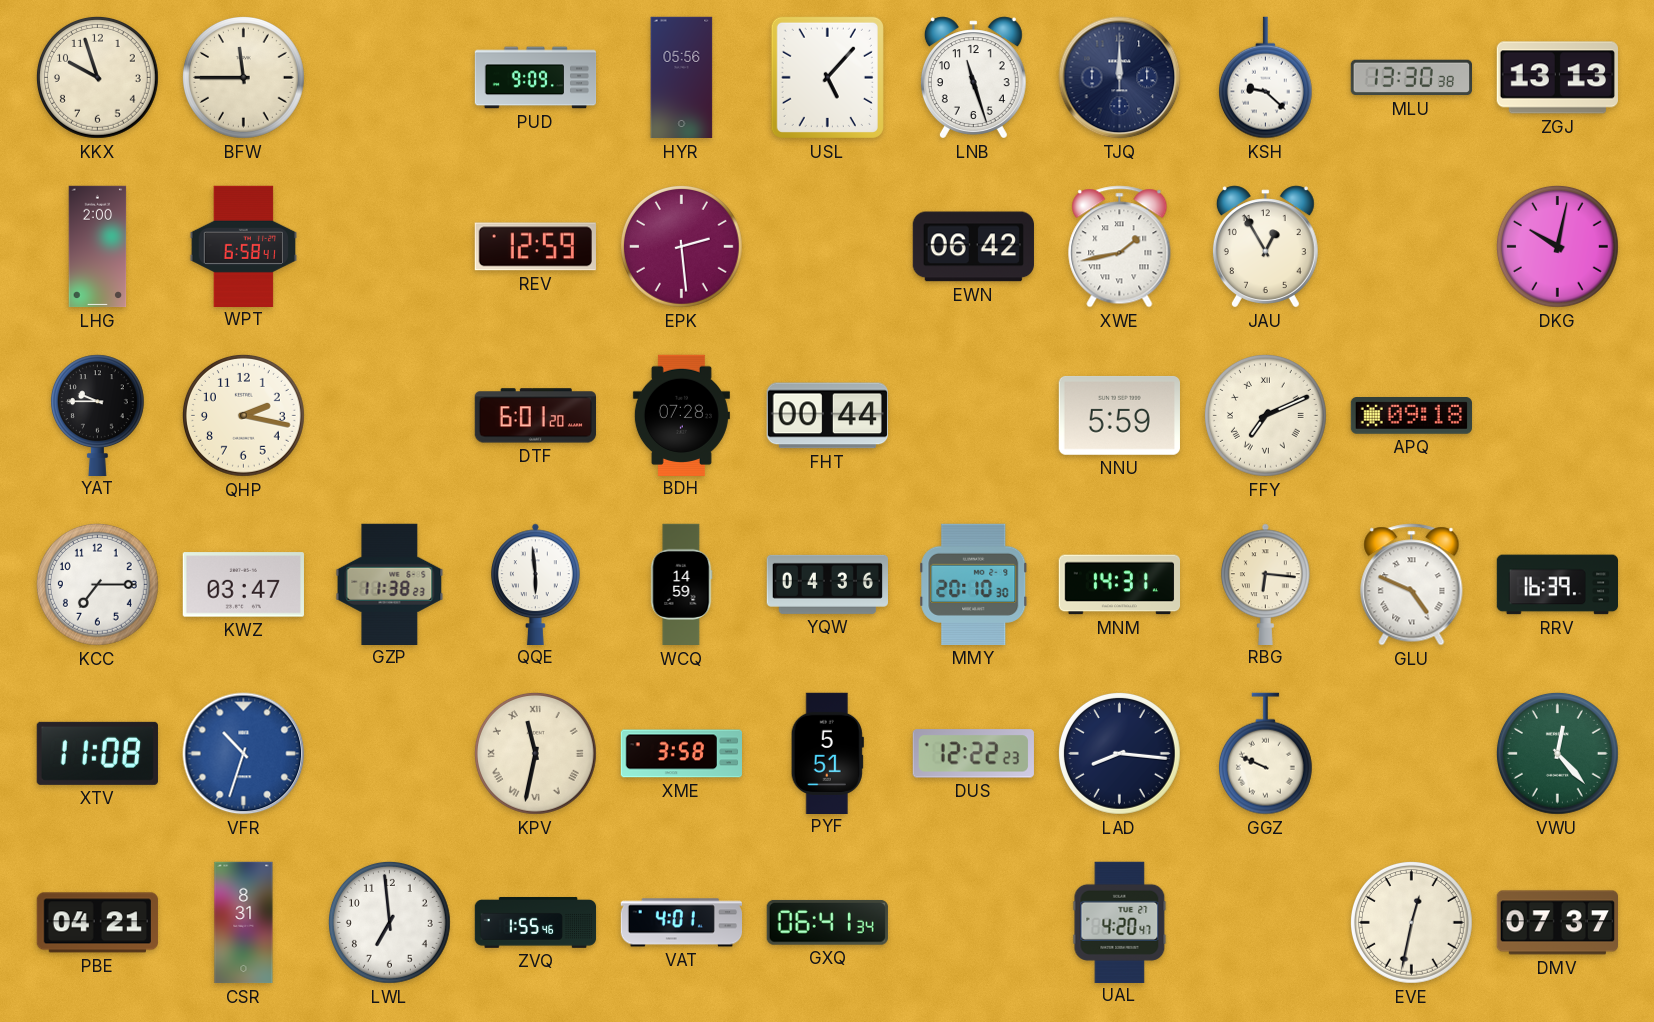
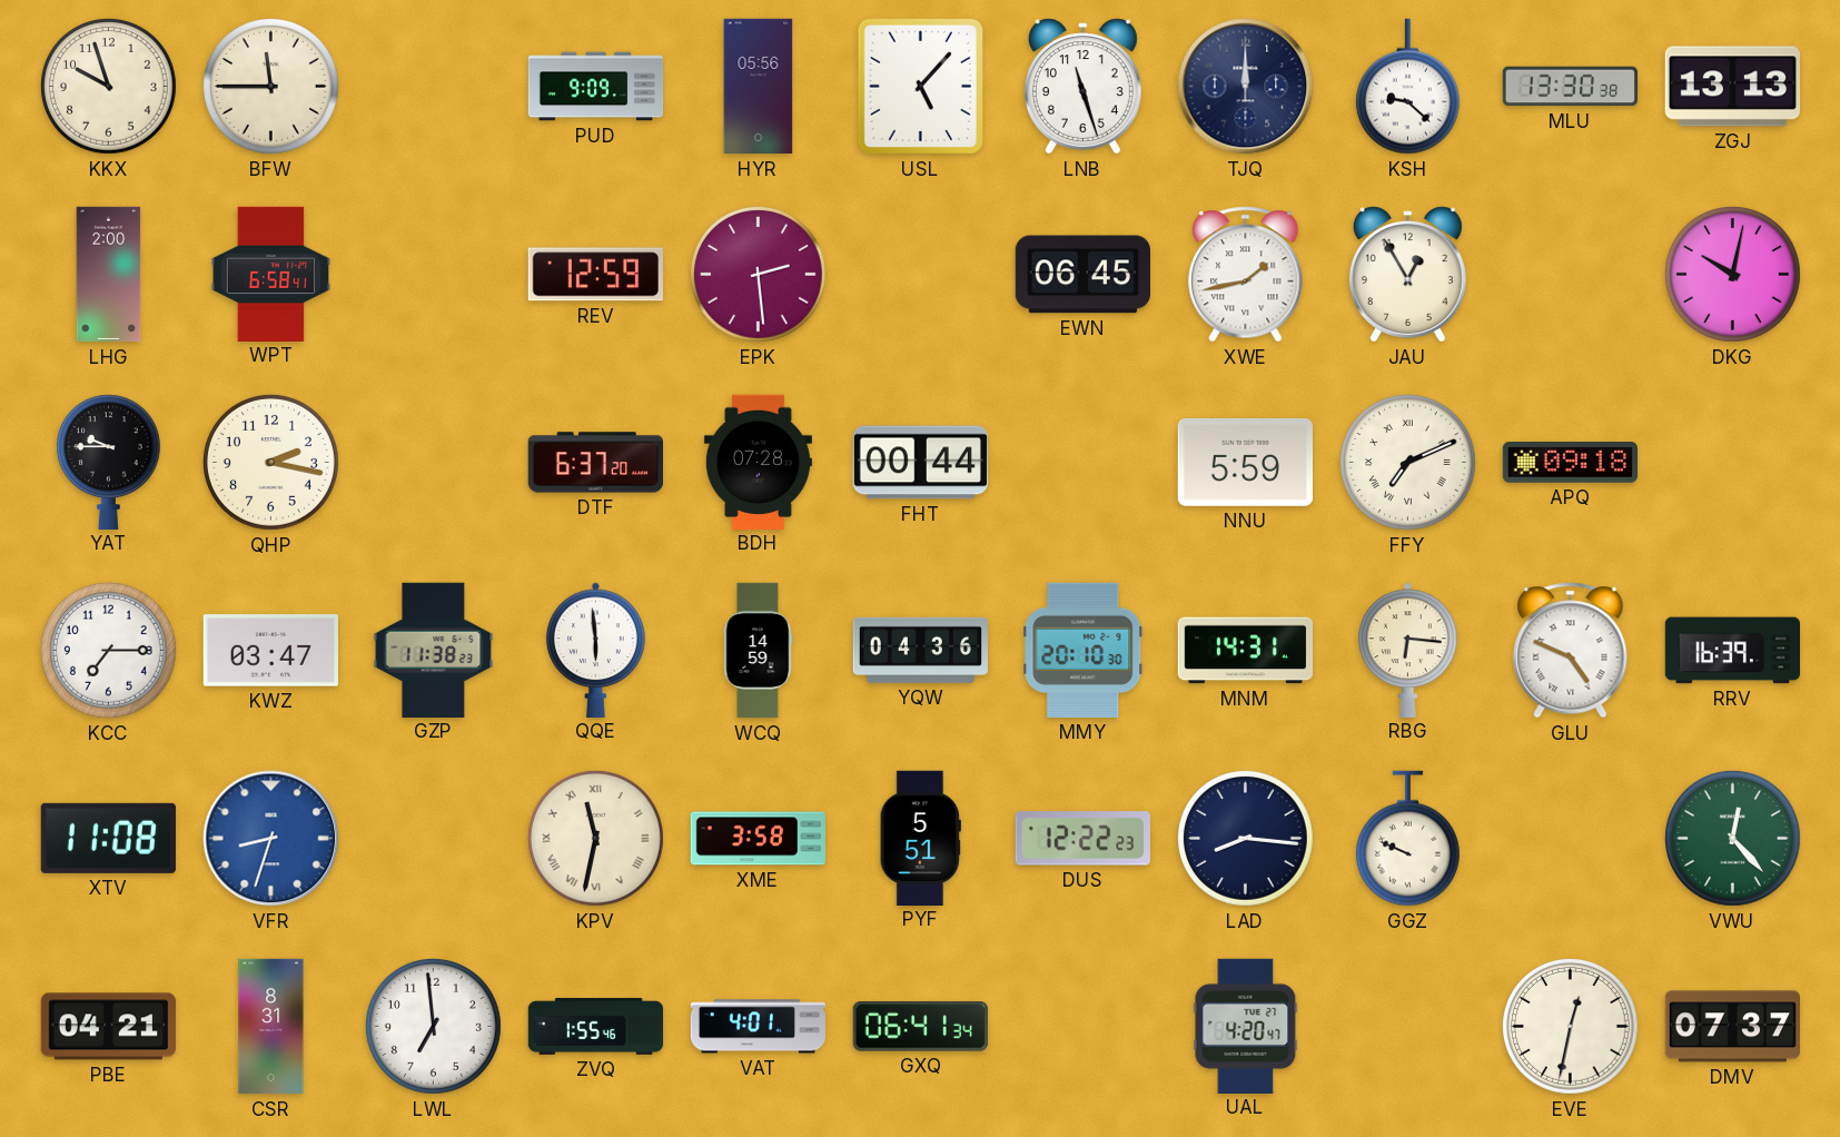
EWN: 06:42 -> 06:45
DTF: 6:01 -> 6:37
VFR: 10:33 -> 8:33
